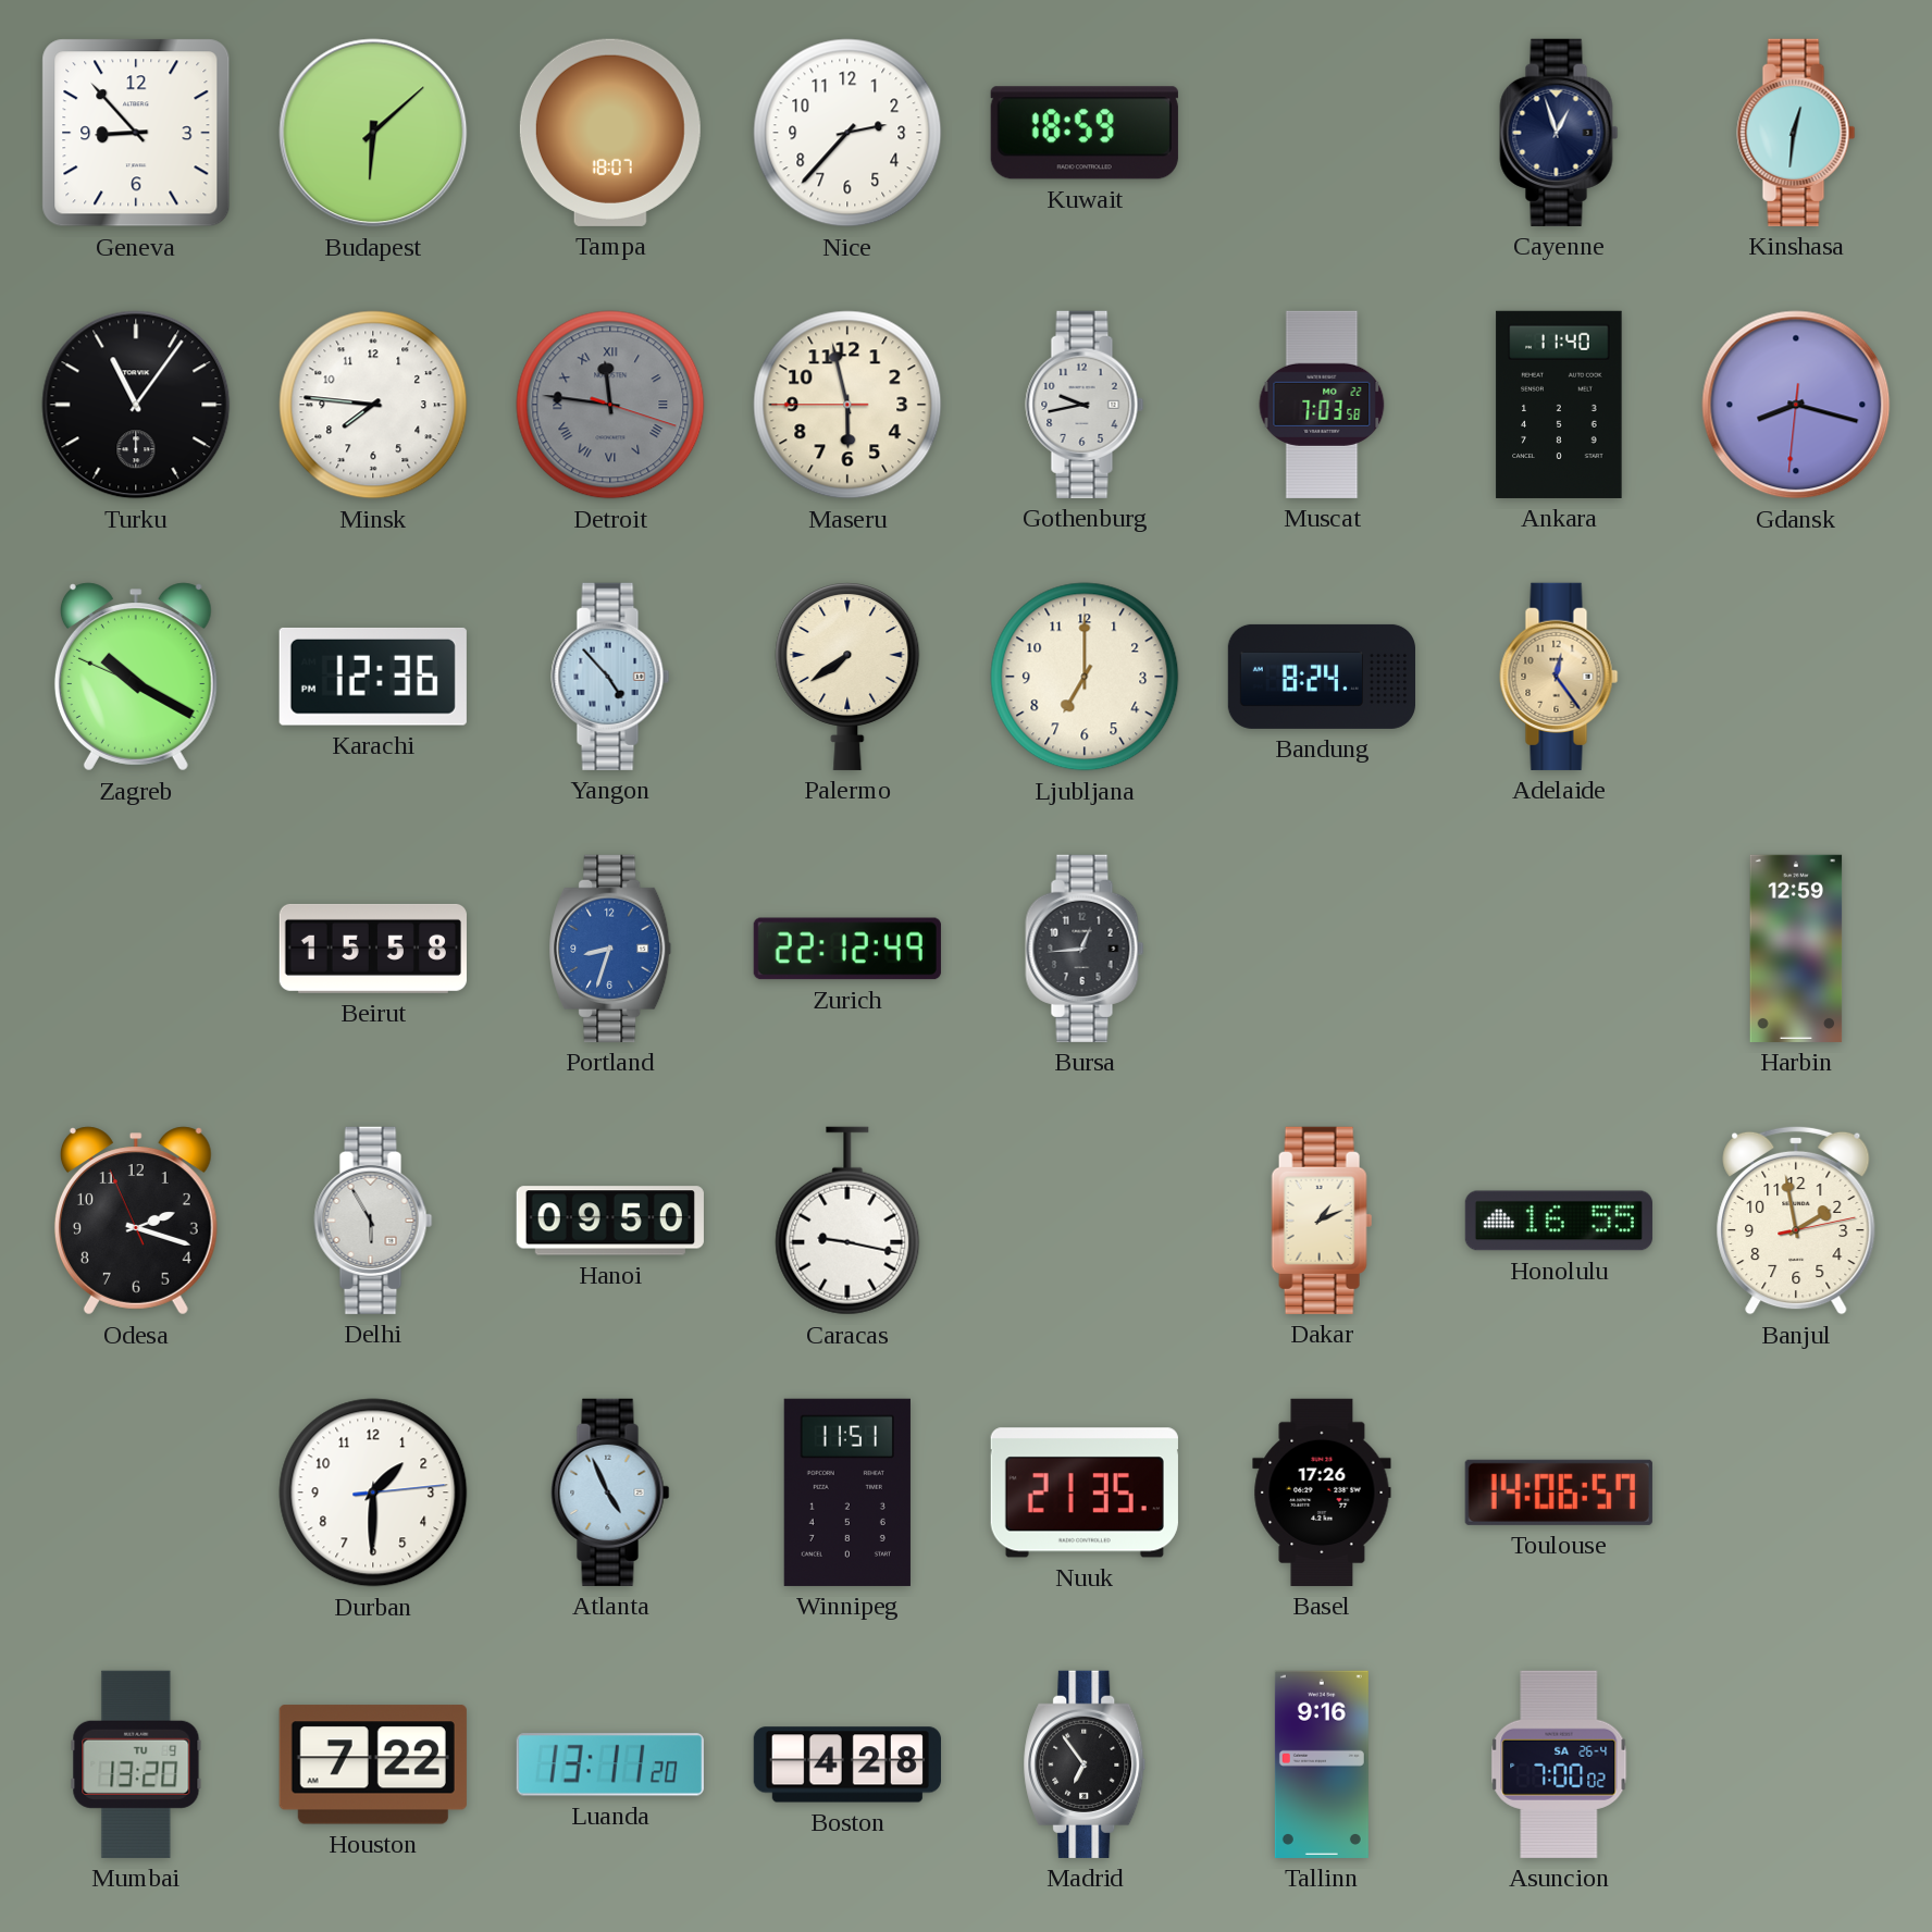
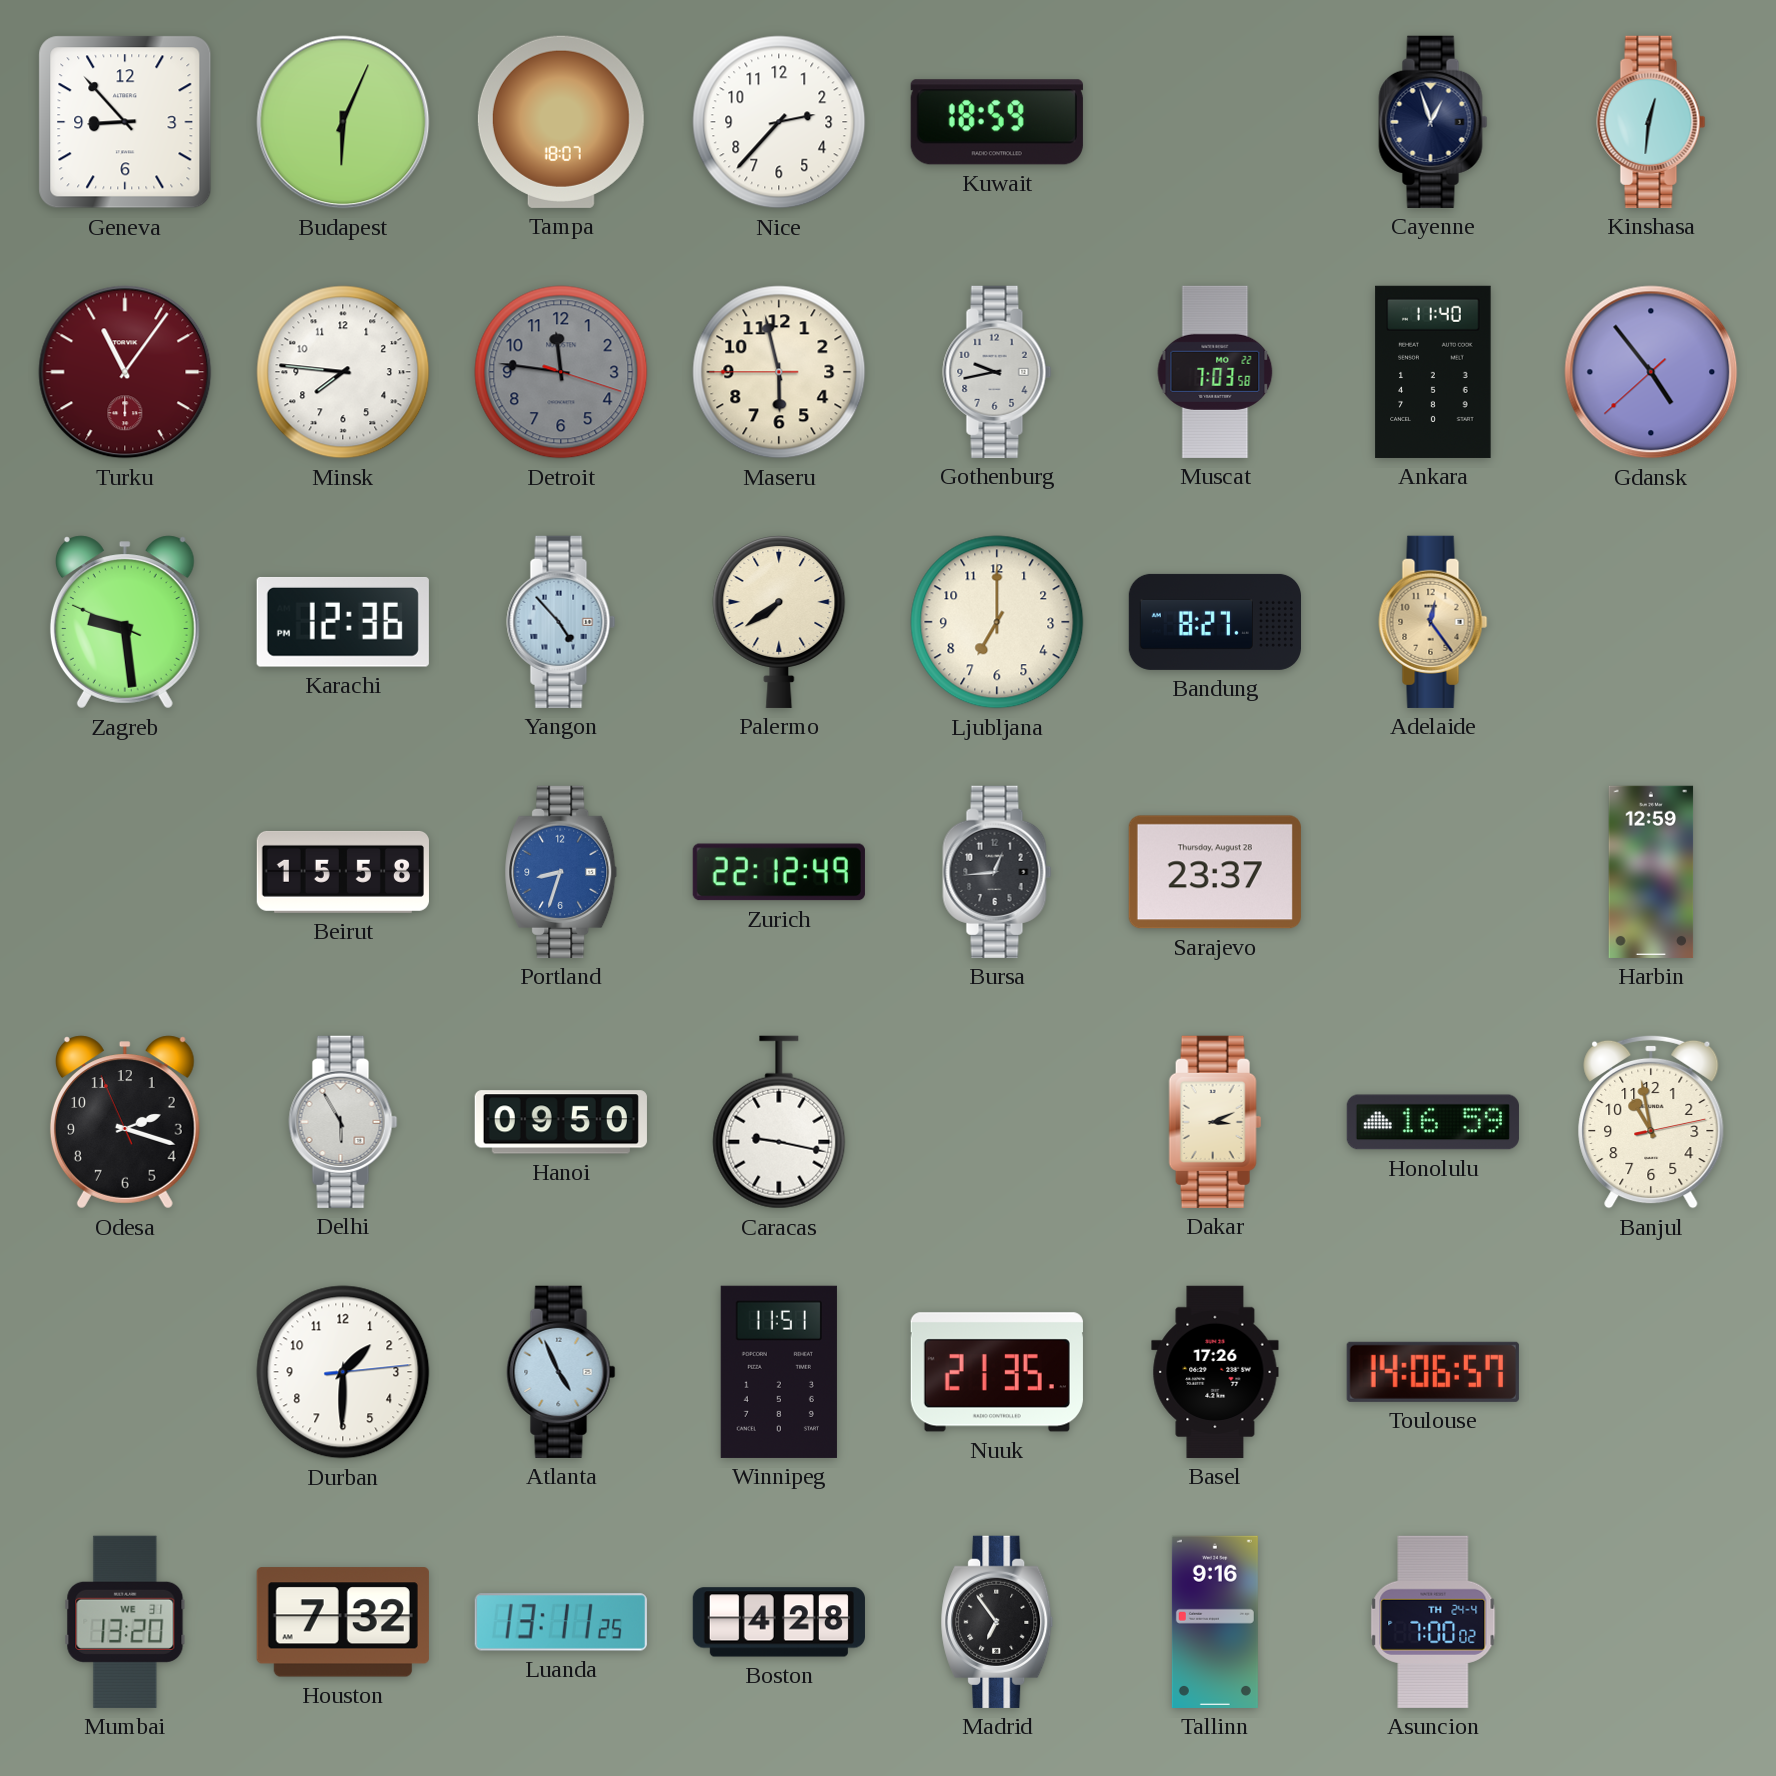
Budapest: 6:08 -> 6:04
Turku dial: black -> burgundy
Detroit numerals: Roman -> Arabic
Gdansk: 8:17 -> 4:53
Zagreb: 10:19 -> 9:28
Bandung: 8:24 -> 8:27
Sarajevo: none -> 23:37
Dakar: 1:11 -> 3:11
Honolulu: 16:55 -> 16:59
Banjul: 1:58 -> 10:58
Mumbai date: TU 9 -> WE 31
Houston: 7:22 -> 7:32
Luanda: 13:11:20 -> 13:11:25
Asuncion date: SA 26-4 -> TH 24-4
